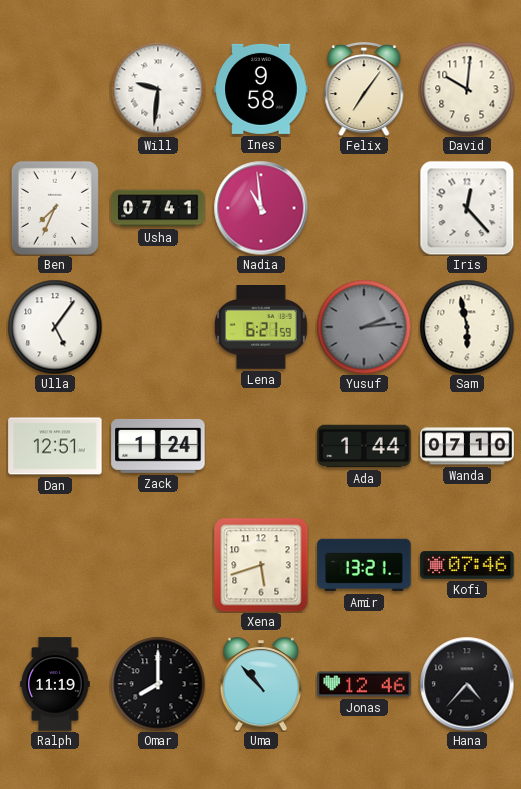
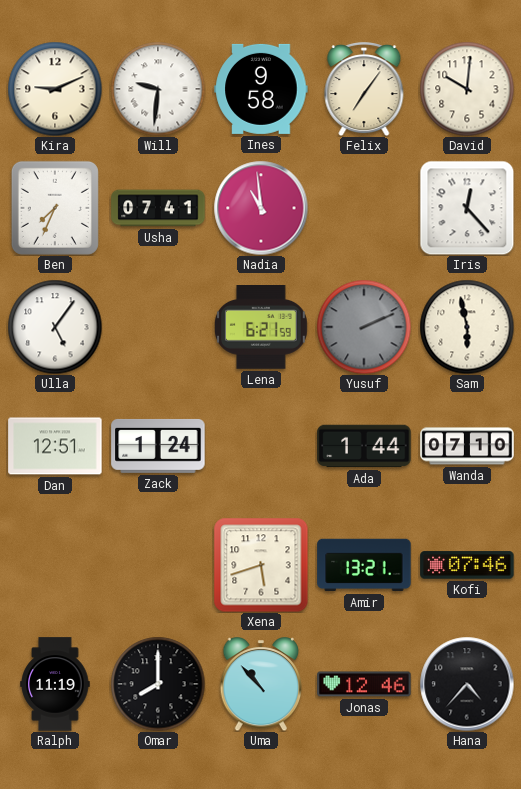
Kira: none -> 9:11
Yusuf: 2:14 -> 2:11
